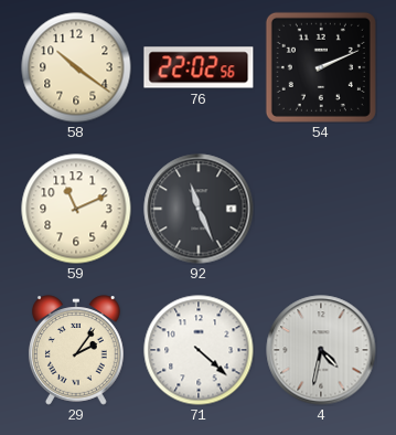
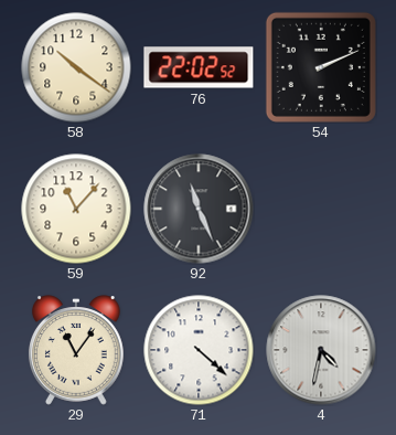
76: 22:02:56 -> 22:02:52
59: 11:11 -> 11:07
29: 2:06 -> 11:06
